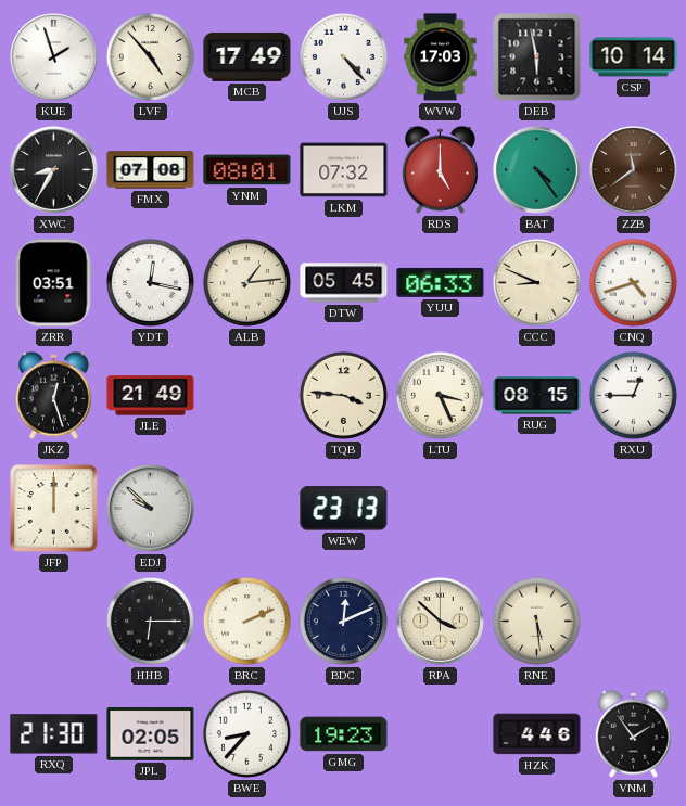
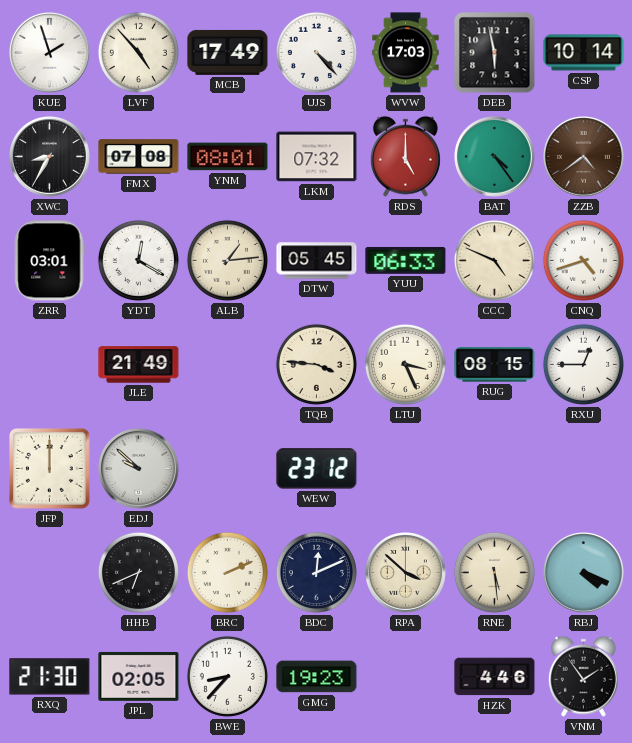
ZZB: 11:39 -> 4:39
ZRR: 03:51 -> 03:01
YDT: 12:17 -> 12:20
CCC: 8:49 -> 4:49
JKZ: 12:27 -> none
WEW: 23:13 -> 23:12
HHB: 6:15 -> 6:41
RBJ: none -> 4:19
